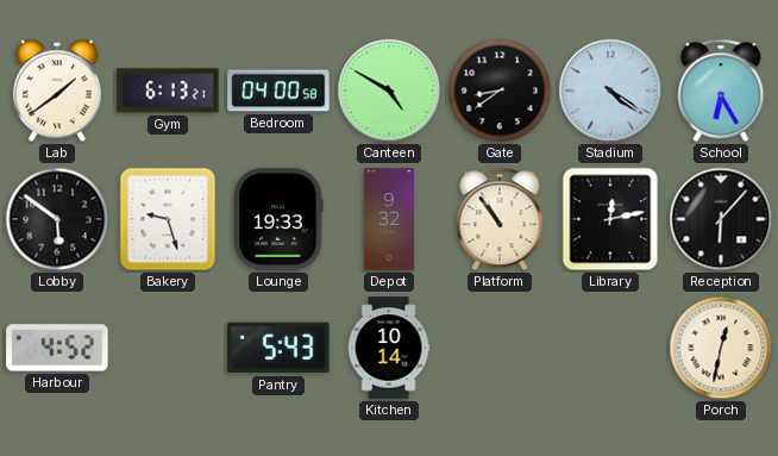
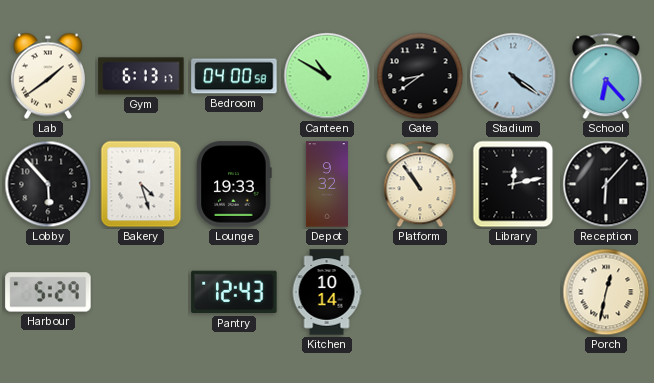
Gym: 6:13:21 -> 6:13:17
Canteen: 4:50 -> 10:50
School: 6:25 -> 6:23
Lobby: 5:51 -> 5:53
Bakery: 9:27 -> 4:27
Harbour: 4:52 -> 5:29
Pantry: 5:43 -> 12:43
